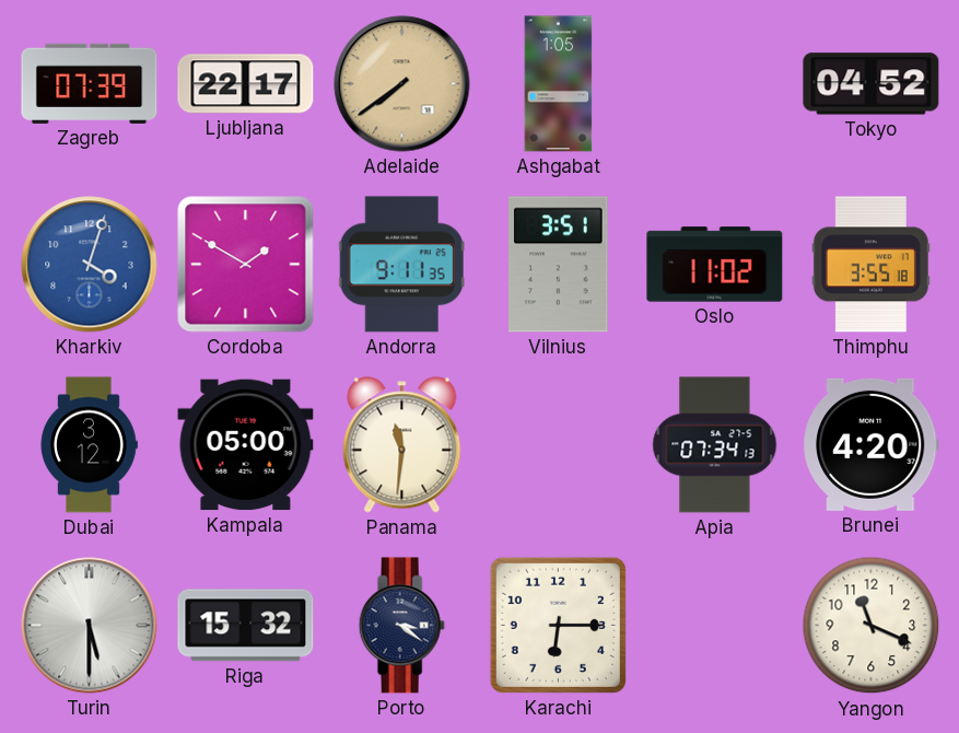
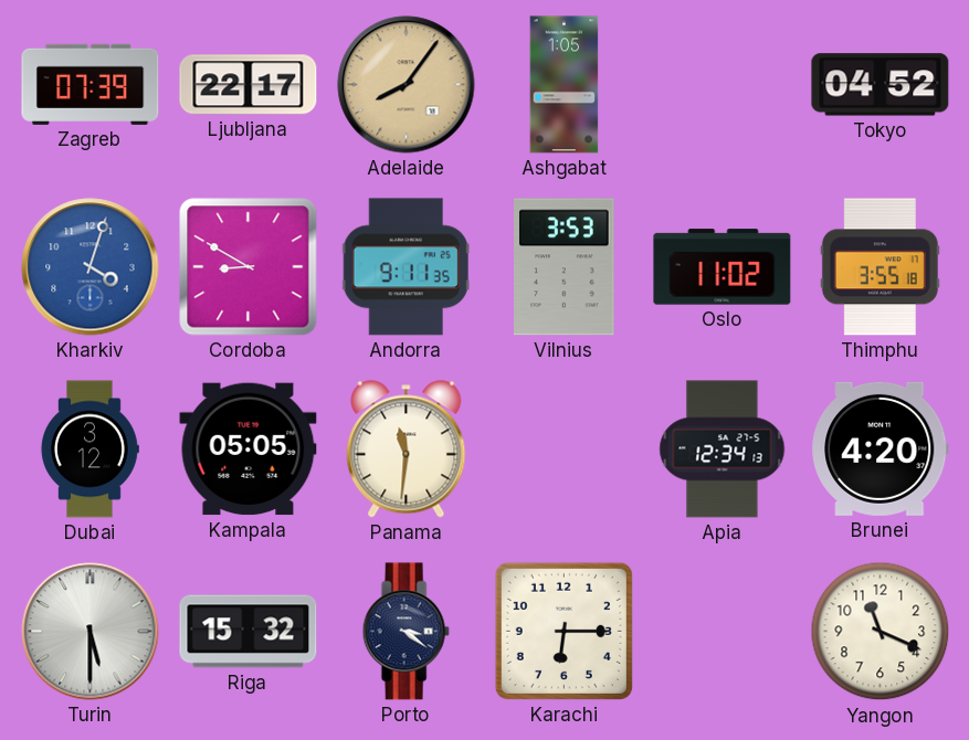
Adelaide: 7:39 -> 8:06
Cordoba: 1:50 -> 8:50
Vilnius: 3:51 -> 3:53
Kampala: 05:00 -> 05:05
Apia: 07:34 -> 12:34
